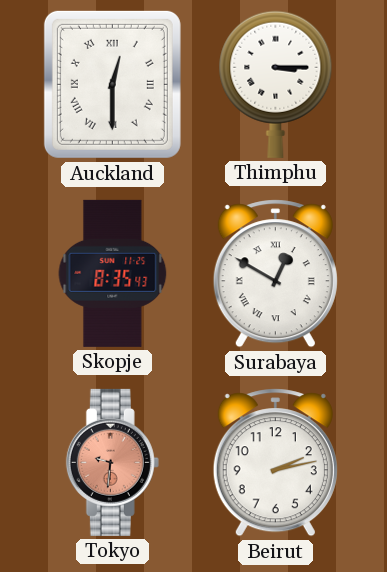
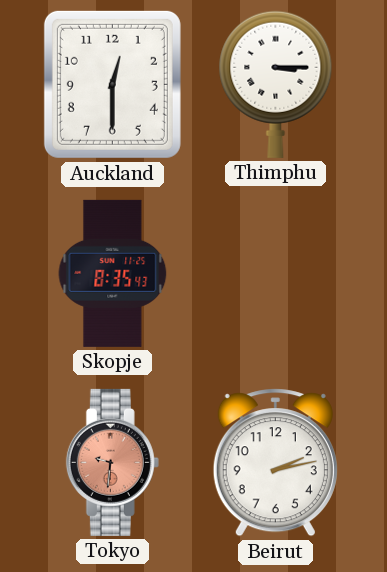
Auckland numerals: Roman -> Arabic
Surabaya: 12:50 -> none
